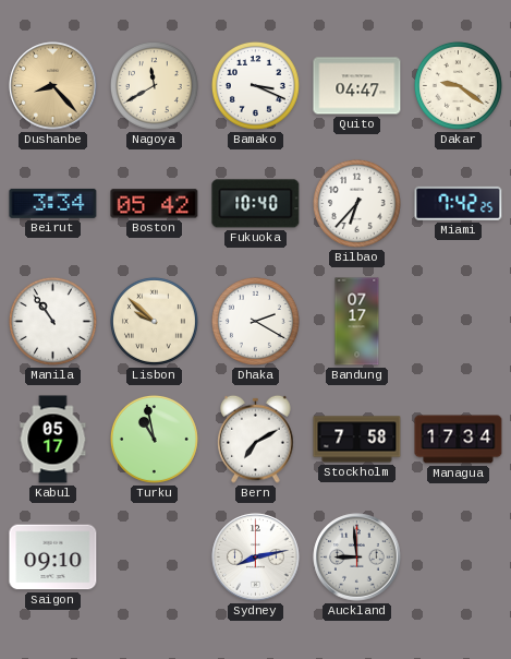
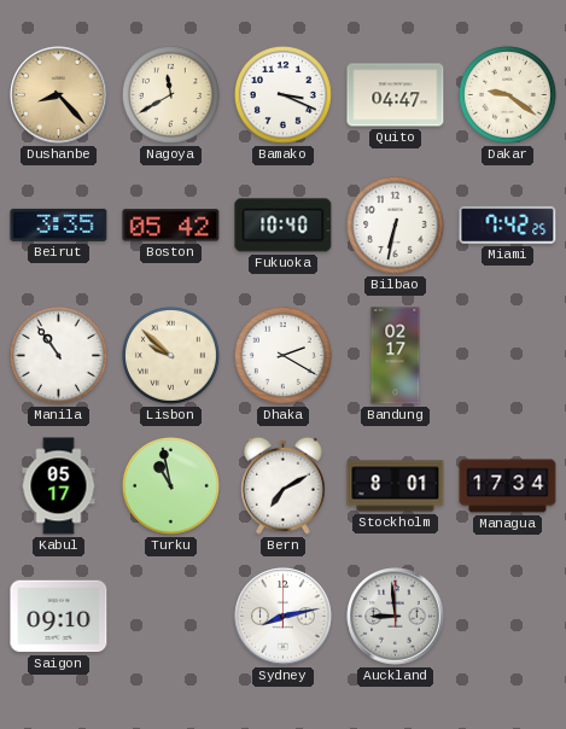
Beirut: 3:34 -> 3:35
Bilbao: 6:37 -> 6:32
Bandung: 07:17 -> 02:17
Stockholm: 7:58 -> 8:01
